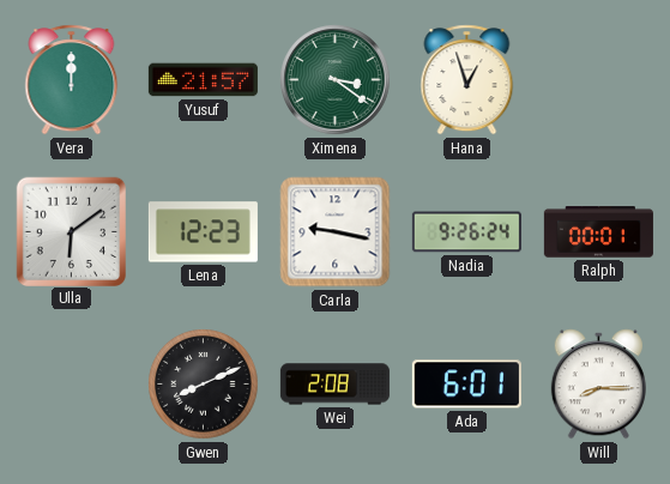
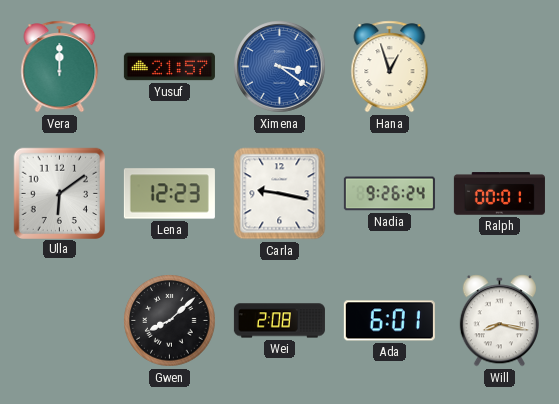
Ximena dial: green -> blue
Gwen: 8:11 -> 8:08
Will: 8:15 -> 8:17
